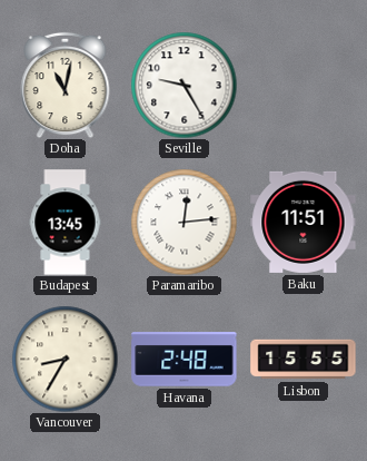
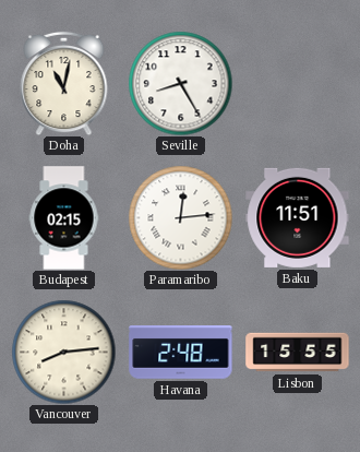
Seville: 9:25 -> 8:25
Budapest: 13:45 -> 02:15
Vancouver: 8:35 -> 8:14
